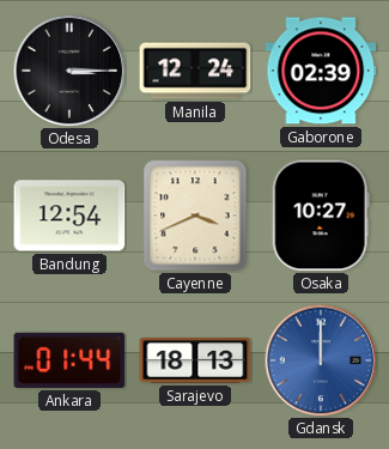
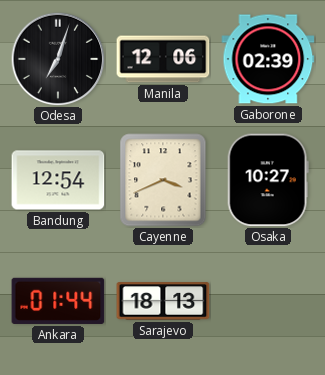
Odesa: 3:15 -> 7:03
Manila: 12:24 -> 12:06
Gdansk: 12:00 -> none
